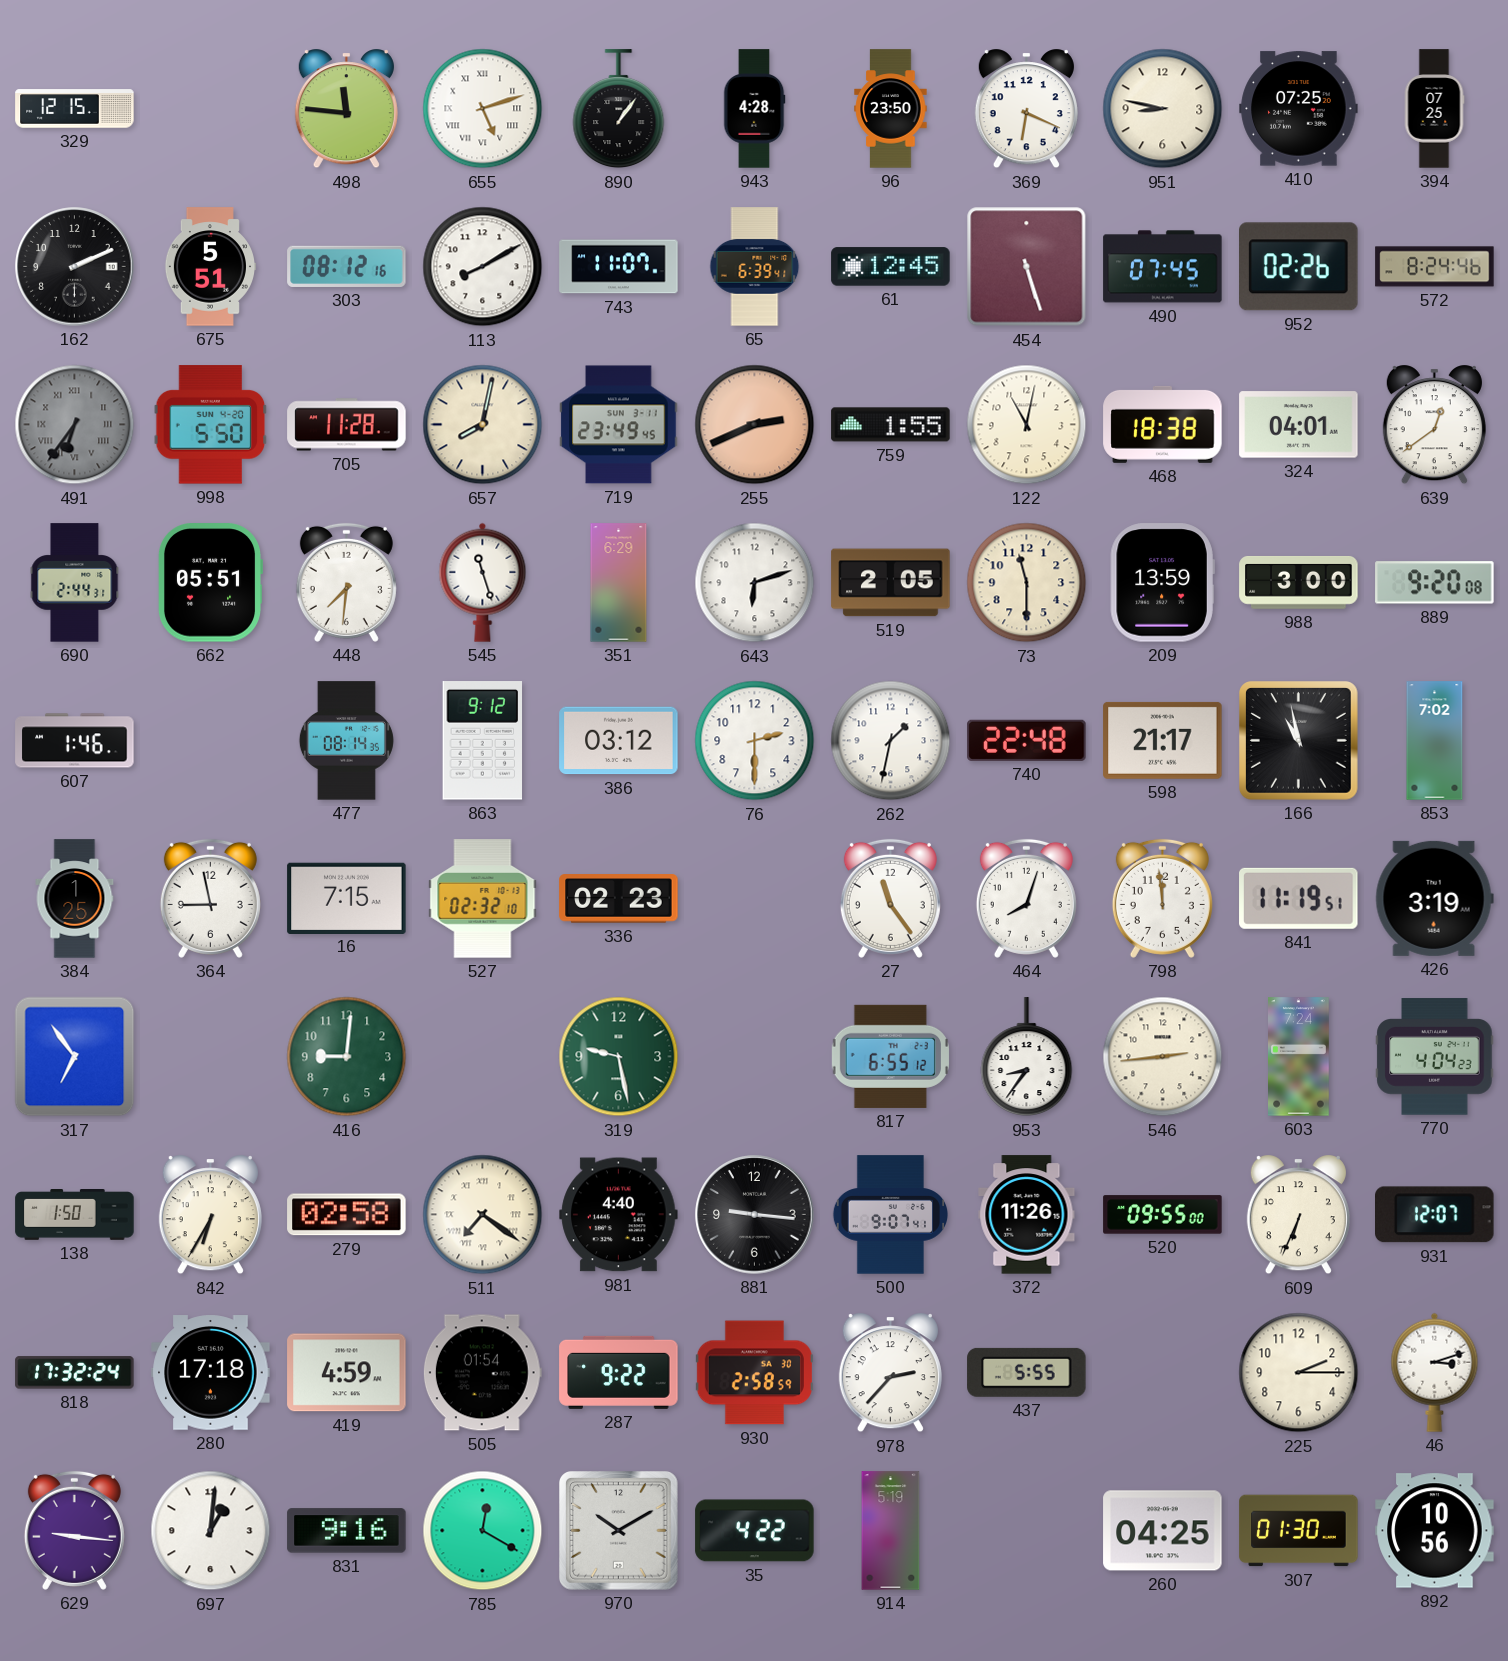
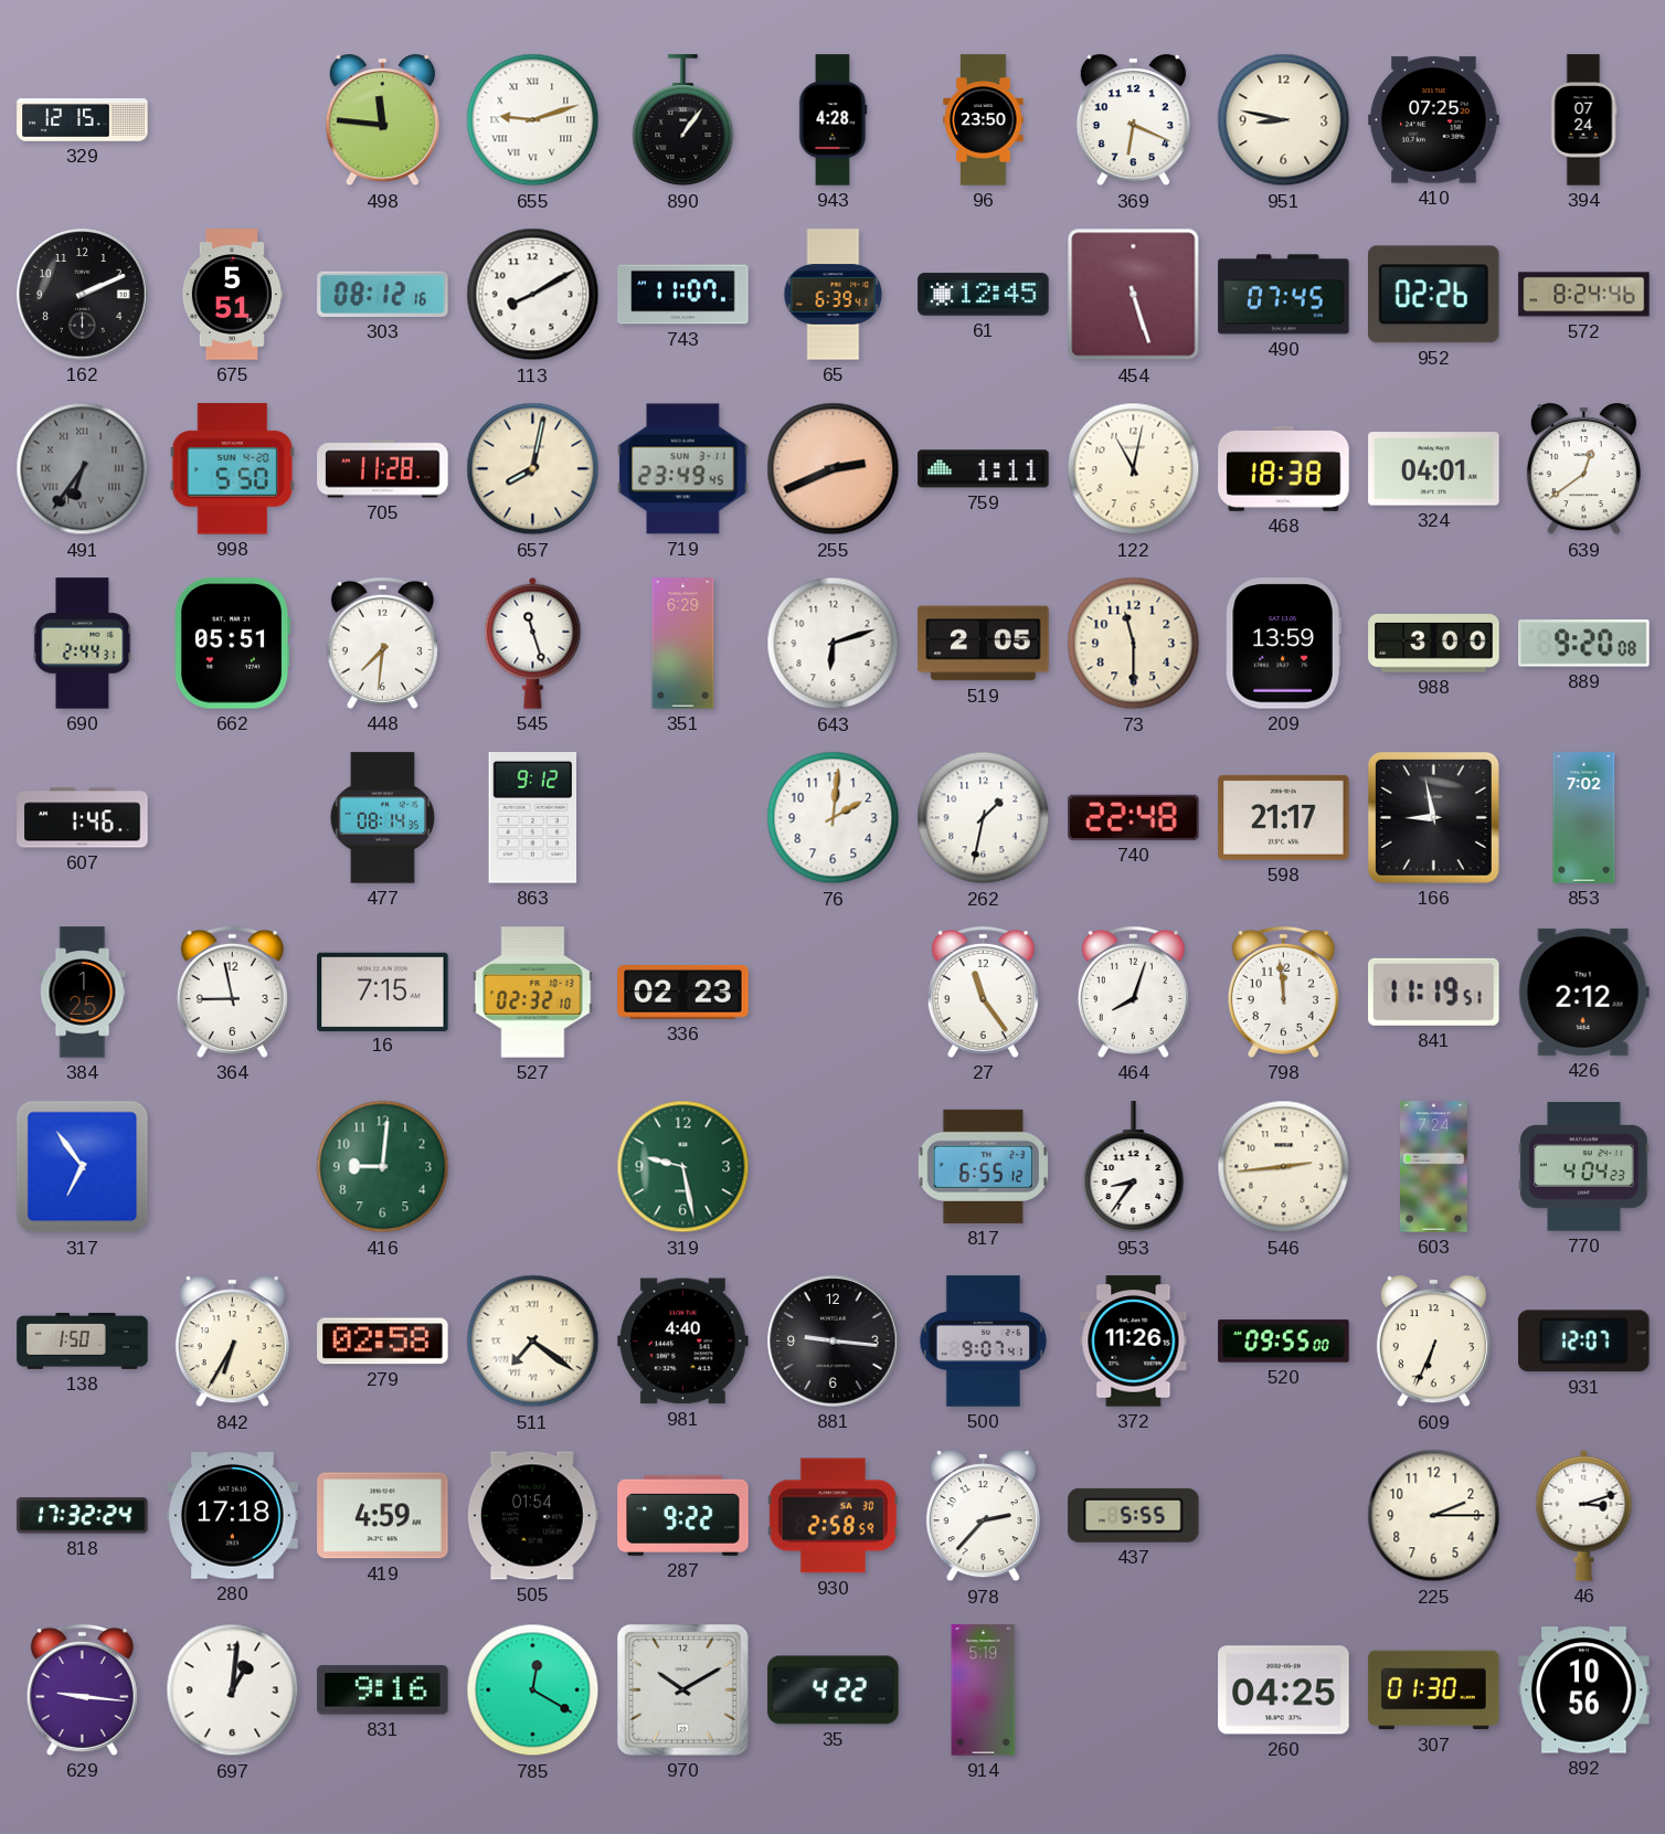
655: 5:12 -> 9:12
394: 07:25 -> 07:24
759: 1:55 -> 1:11
386: 03:12 -> none
76: 2:30 -> 2:01
166: 10:58 -> 8:58
426: 3:19 -> 2:12
